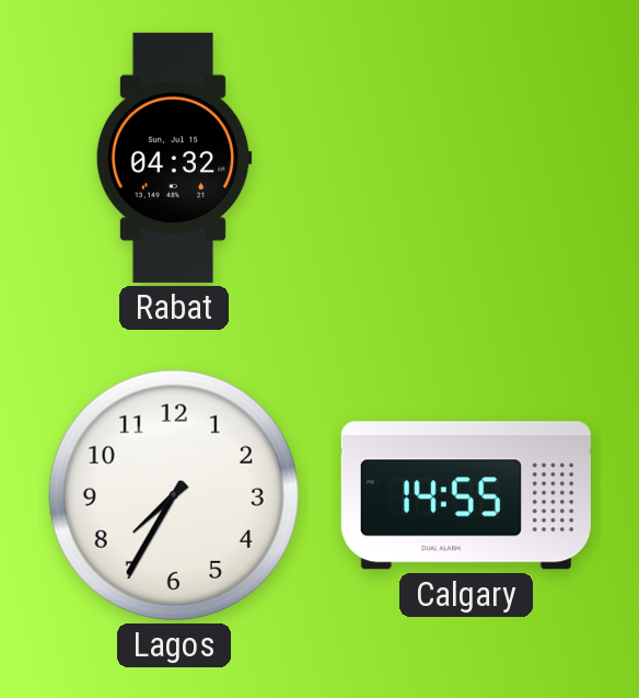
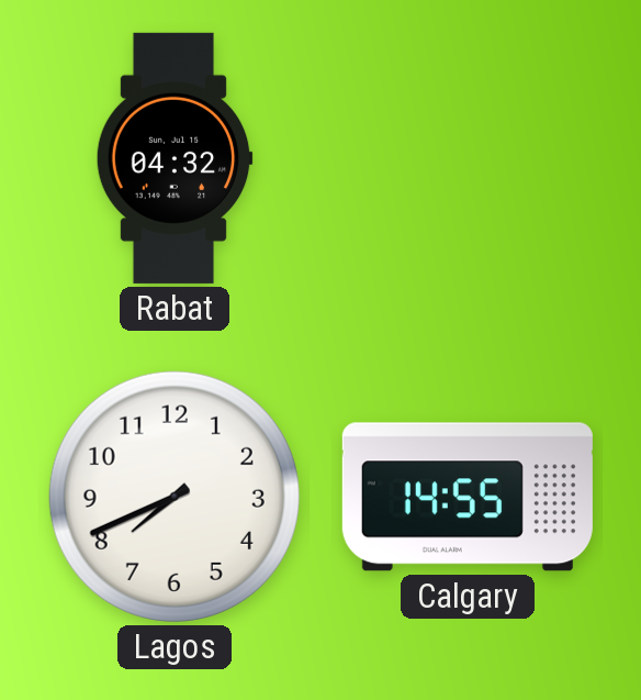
Lagos: 7:35 -> 7:41
